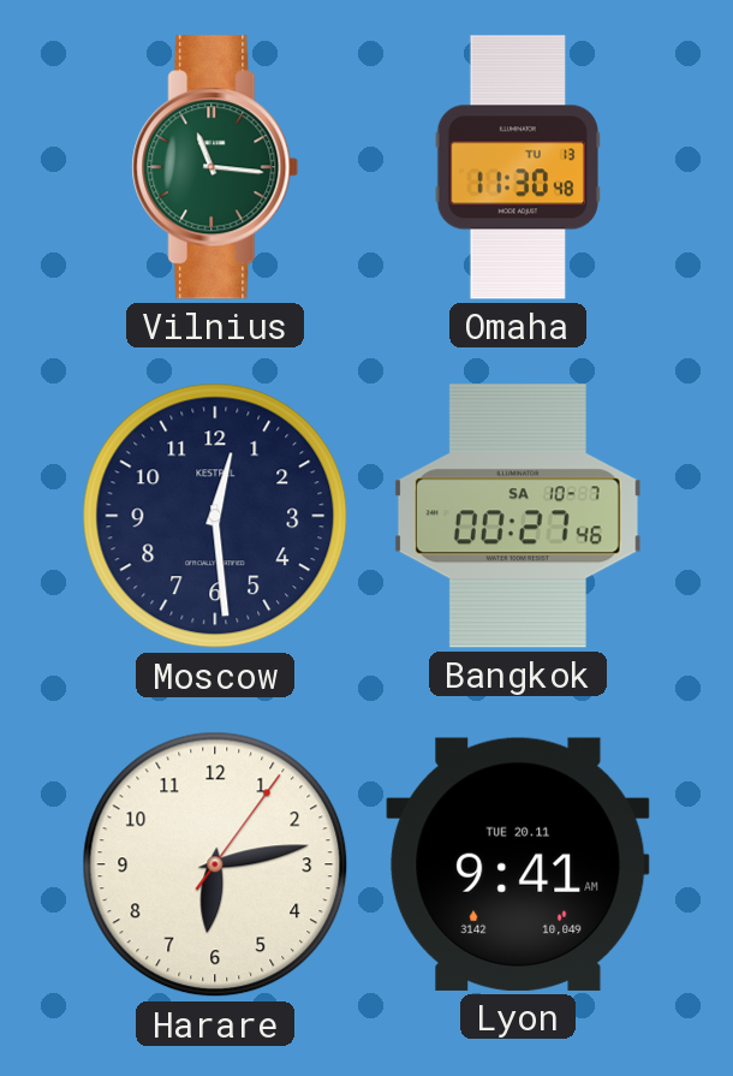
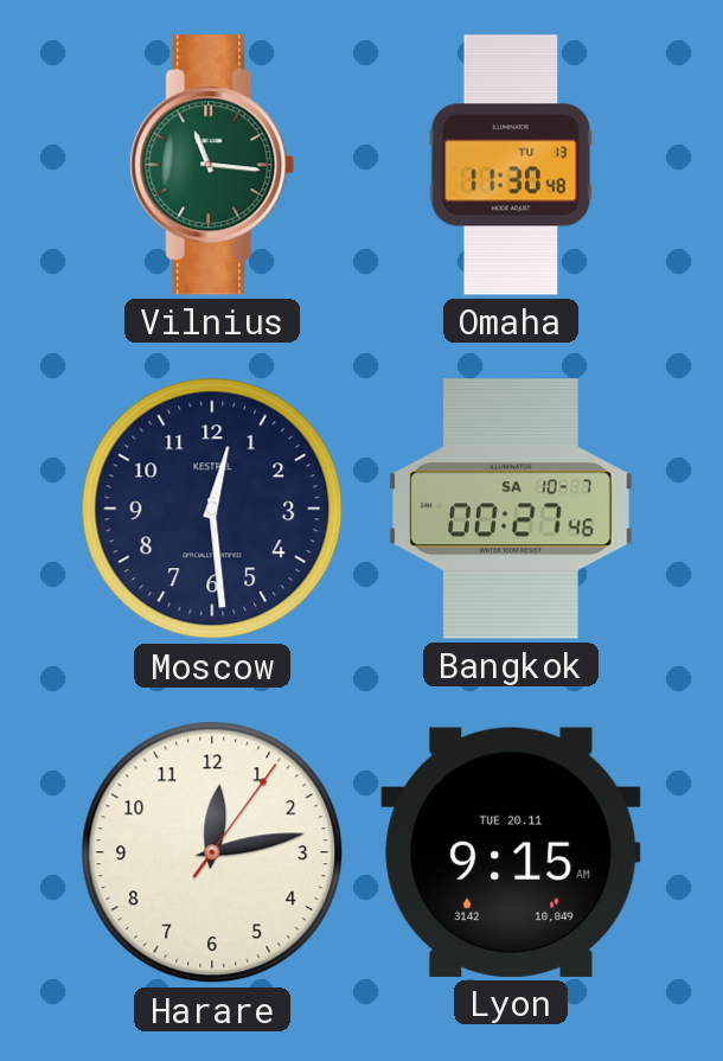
Harare: 6:13 -> 12:13
Lyon: 9:41 -> 9:15
